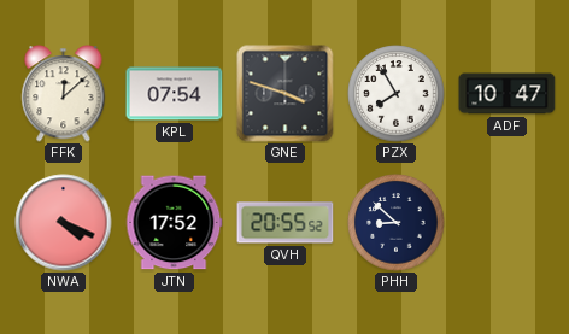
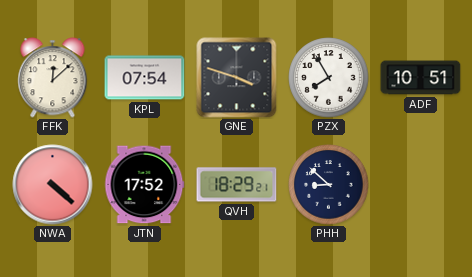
ADF: 10:47 -> 10:51
NWA: 4:19 -> 4:22
QVH: 20:55 -> 18:29
